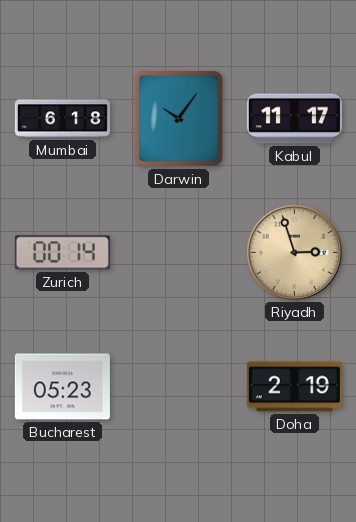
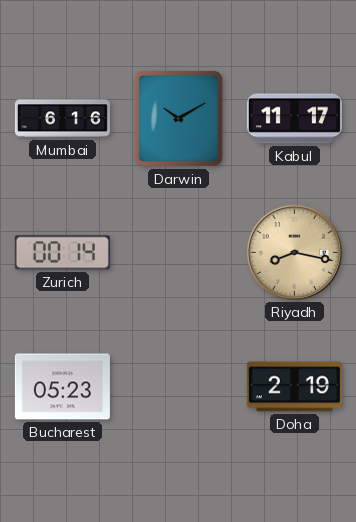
Mumbai: 6:18 -> 6:16
Darwin: 10:06 -> 10:10
Riyadh: 2:57 -> 8:17
